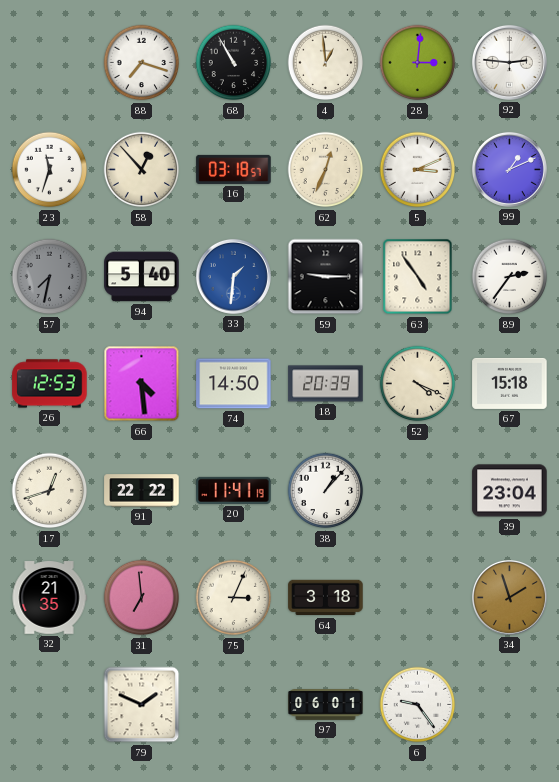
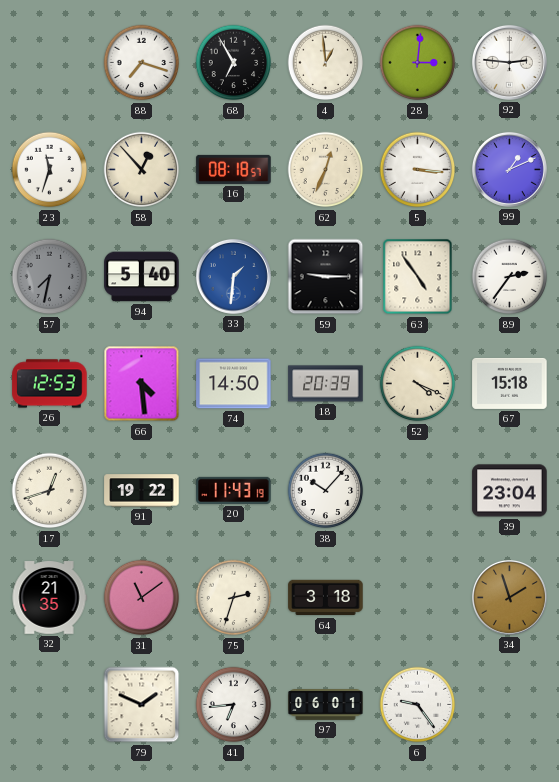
68: 10:55 -> 6:55
16: 03:18 -> 08:18
5: 3:11 -> 3:16
91: 22:22 -> 19:22
20: 11:41 -> 11:43
38: 1:07 -> 10:07
31: 6:59 -> 11:09
75: 3:04 -> 2:33
41: none -> 6:44
